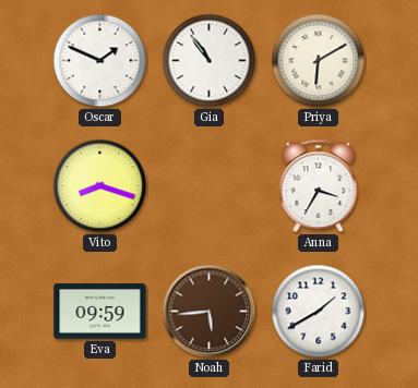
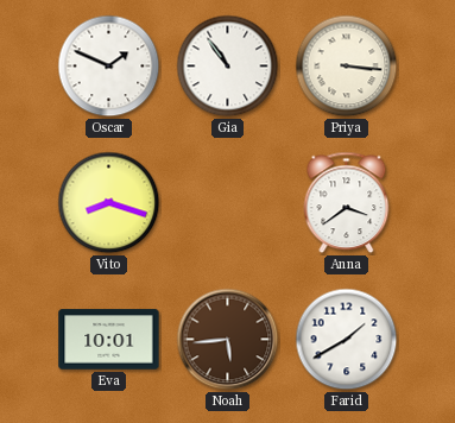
Priya: 6:10 -> 3:16
Anna: 3:35 -> 3:39
Eva: 09:59 -> 10:01
